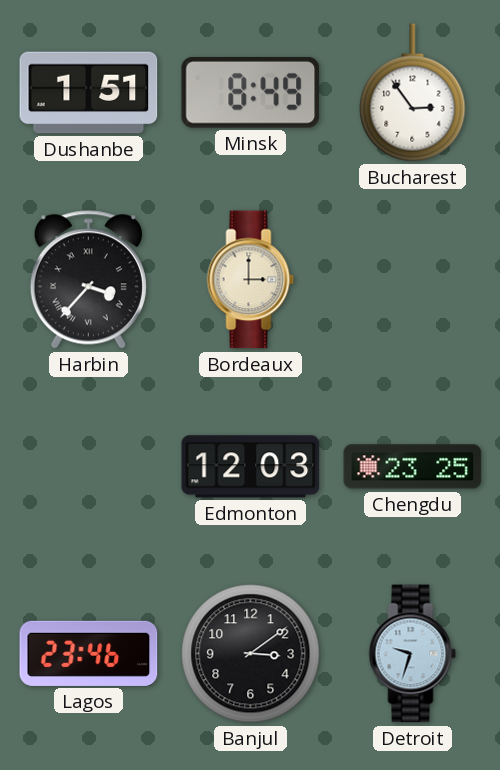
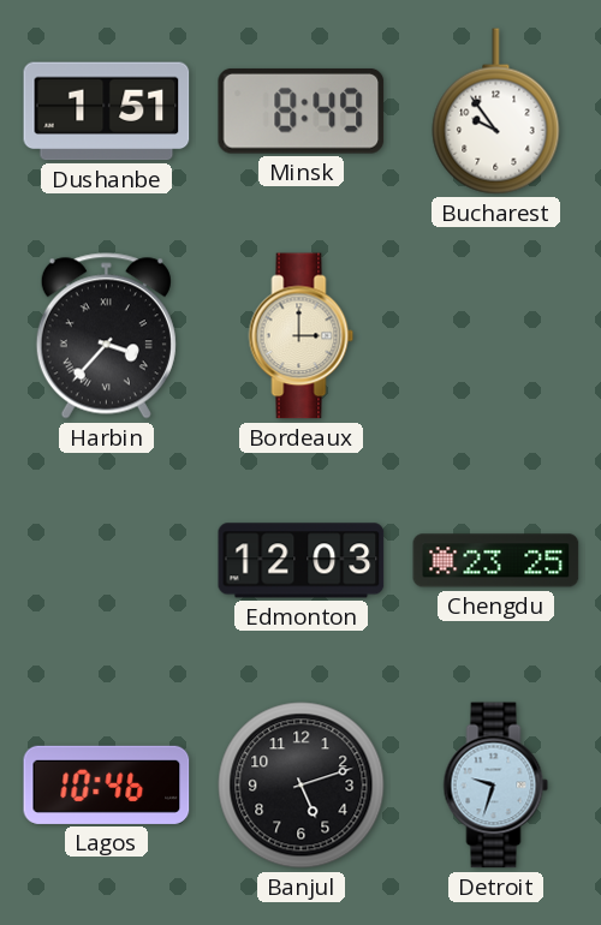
Bucharest: 2:54 -> 9:54
Lagos: 23:46 -> 10:46
Banjul: 3:09 -> 5:12
